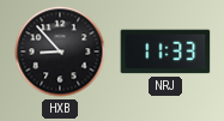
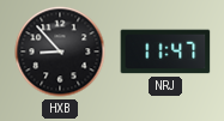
NRJ: 11:33 -> 11:47
